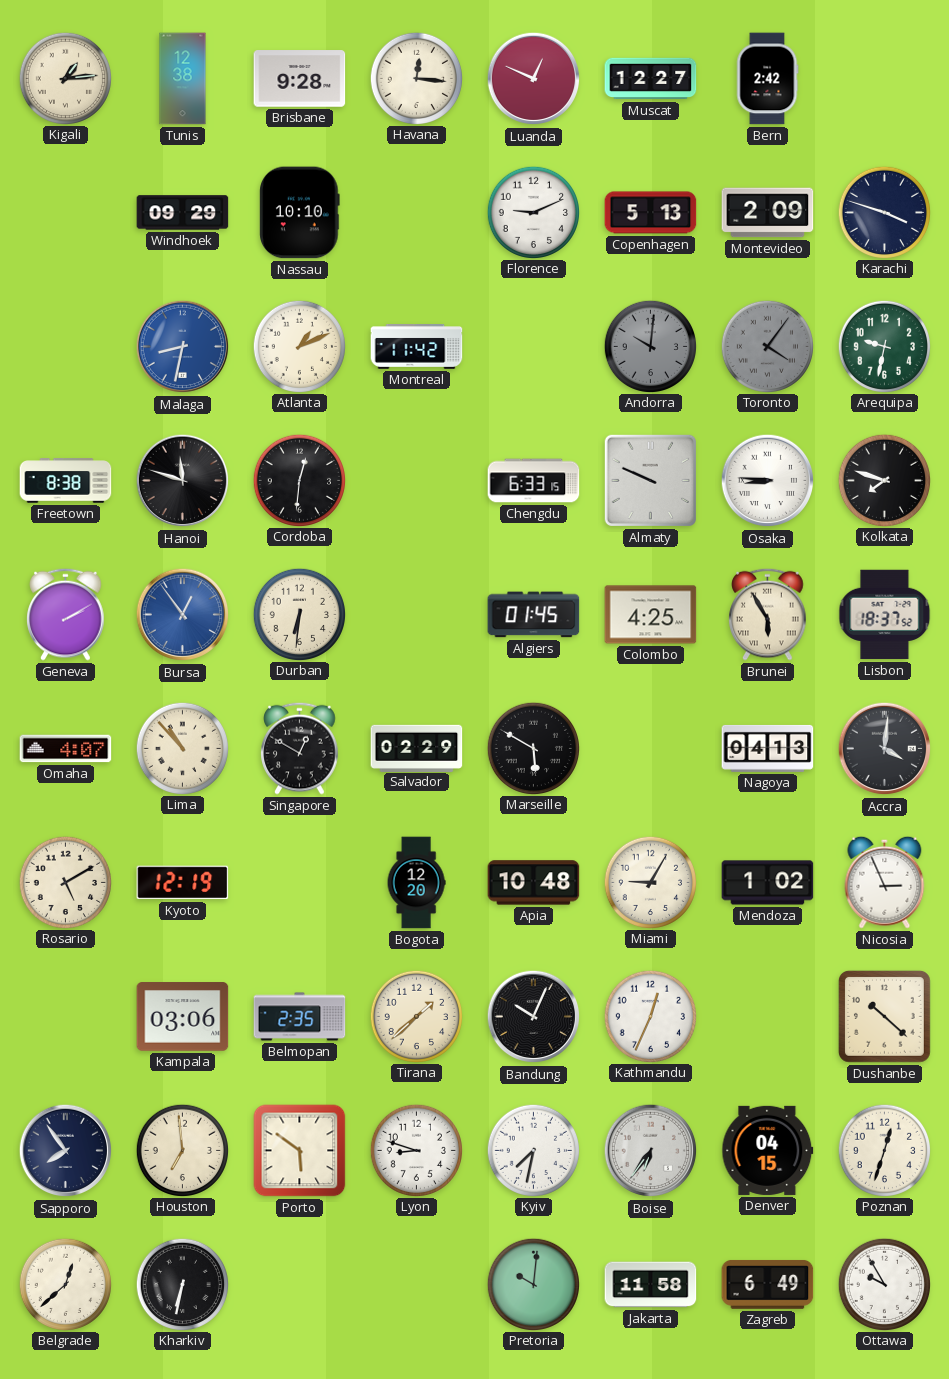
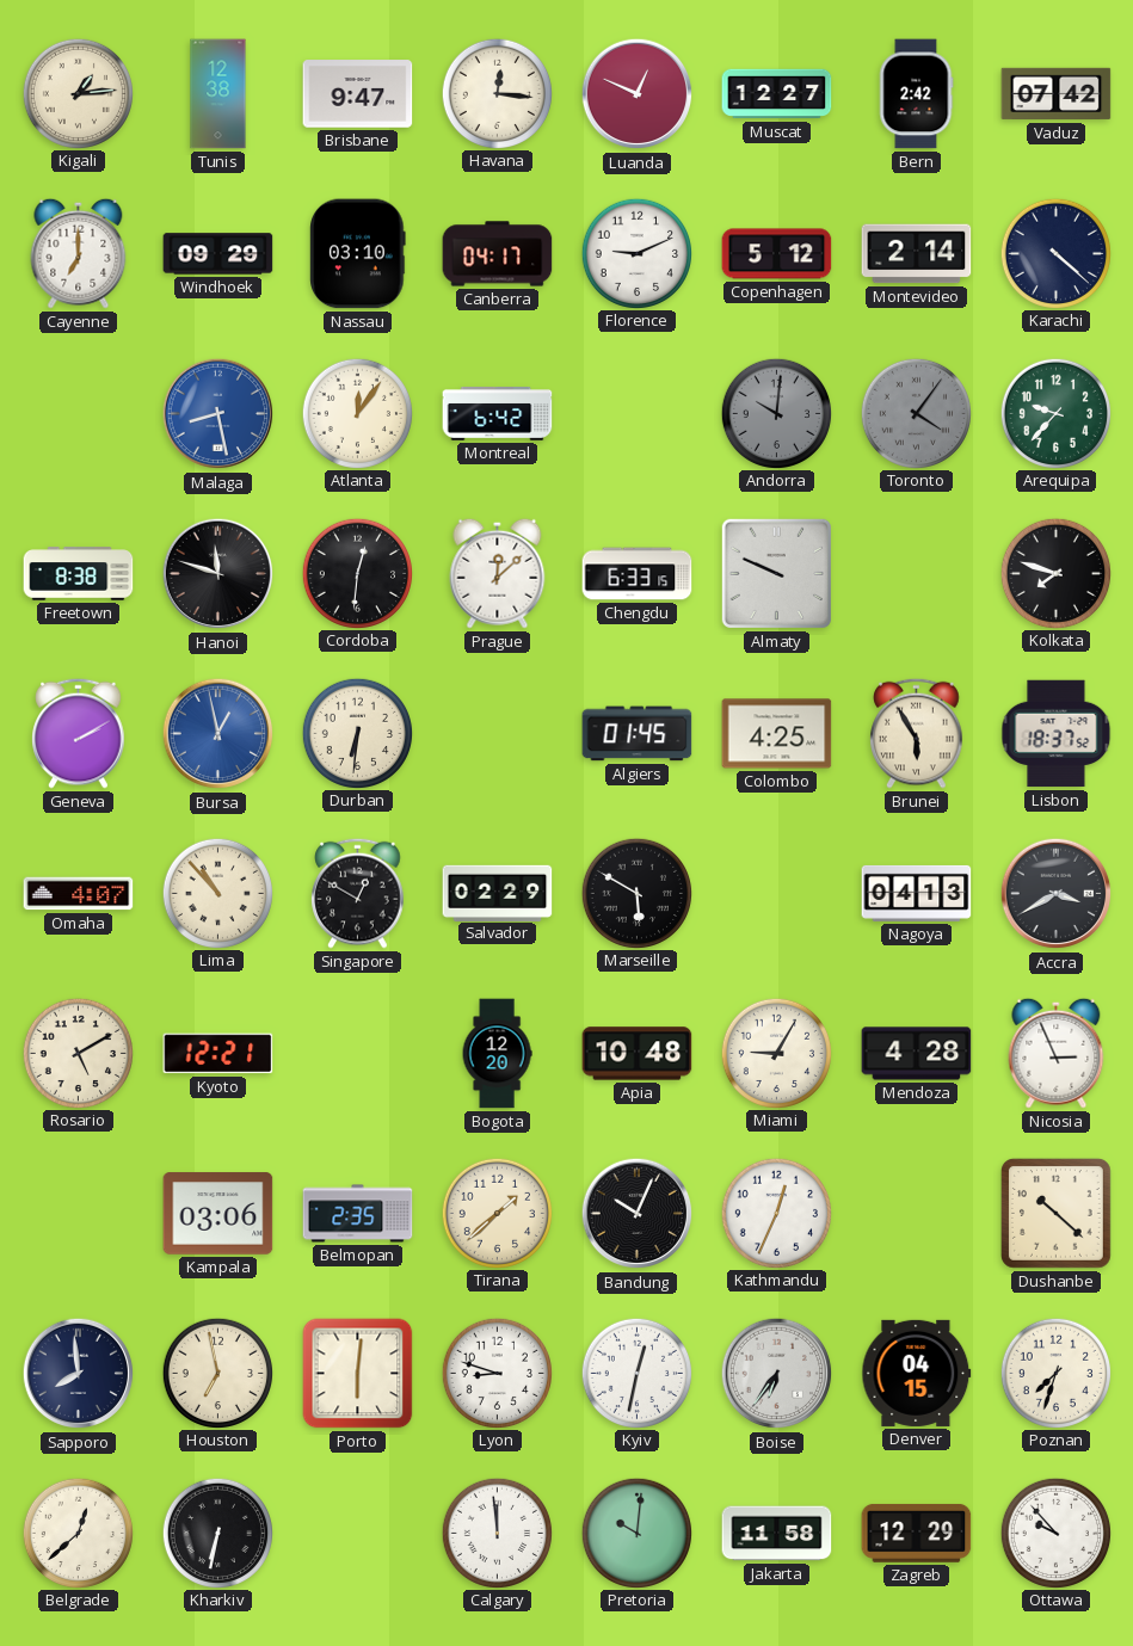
Brisbane: 9:28 -> 9:47
Vaduz: none -> 07:42
Cayenne: none -> 7:00
Nassau: 10:10 -> 03:10
Canberra: none -> 04:17
Copenhagen: 5:13 -> 5:12
Montevideo: 2:09 -> 2:14
Karachi: 3:48 -> 4:22
Malaga: 8:32 -> 8:28
Atlanta: 1:11 -> 12:06
Montreal: 11:42 -> 6:42
Arequipa: 9:32 -> 9:37
Prague: none -> 12:08
Osaka: 8:46 -> none
Bursa: 12:54 -> 12:58
Accra: 4:01 -> 3:40
Kyoto: 12:19 -> 12:21
Mendoza: 1:02 -> 4:28
Sapporo: 7:54 -> 7:59
Houston: 6:59 -> 6:58
Porto: 5:51 -> 6:01
Kyiv: 7:32 -> 12:32
Poznan: 12:33 -> 7:33
Calgary: none -> 11:59
Zagreb: 6:49 -> 12:29
Ottawa: 9:55 -> 9:53
